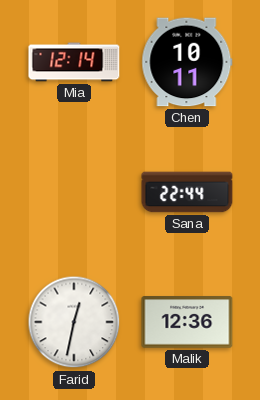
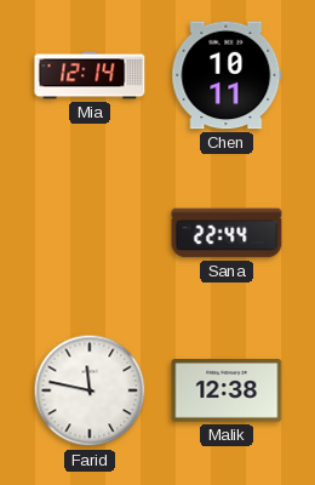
Farid: 12:32 -> 11:47
Malik: 12:36 -> 12:38
